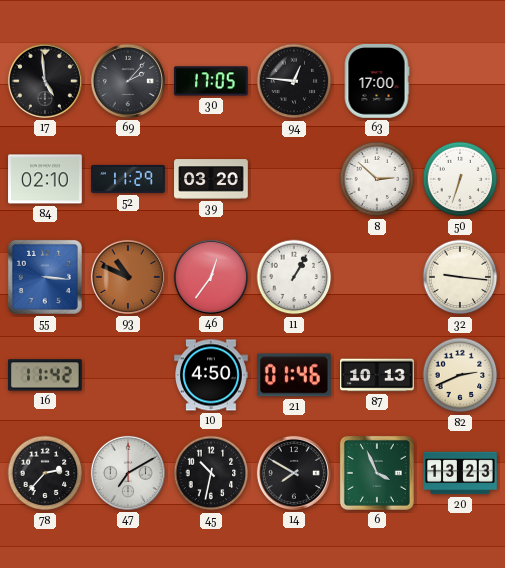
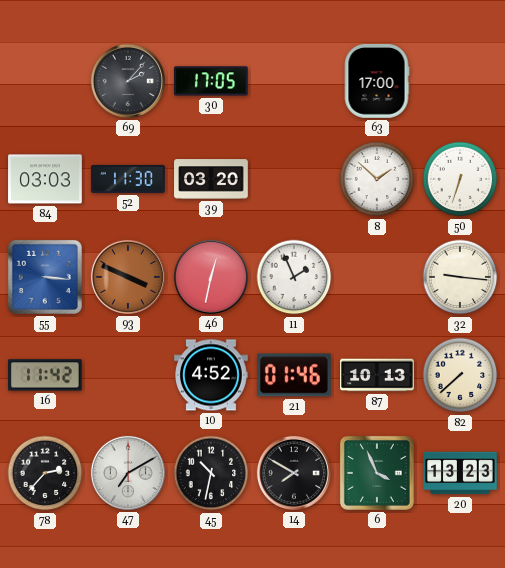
17: 4:59 -> none
94: 12:46 -> none
84: 02:10 -> 03:03
52: 11:29 -> 11:30
8: 2:52 -> 1:52
93: 10:49 -> 3:49
46: 12:36 -> 12:32
11: 1:05 -> 1:56
10: 4:50 -> 4:52
82: 2:41 -> 7:38
